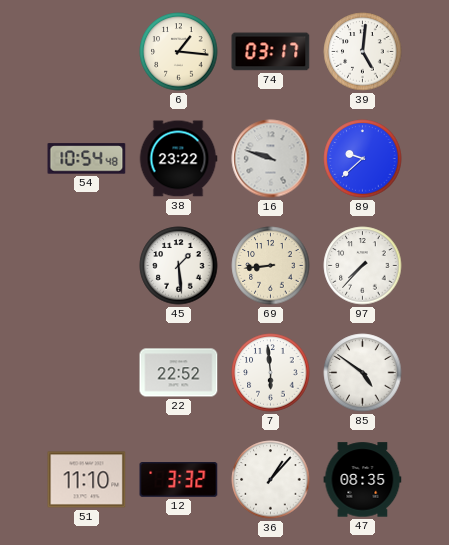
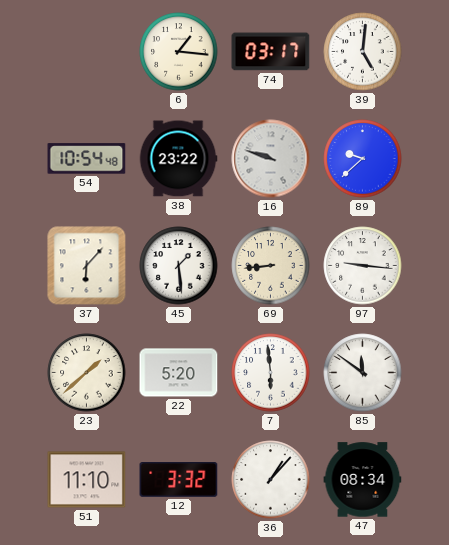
37: none -> 6:07
97: 7:37 -> 9:16
23: none -> 1:38
22: 22:52 -> 5:20
85: 4:51 -> 11:51
47: 08:35 -> 08:34
